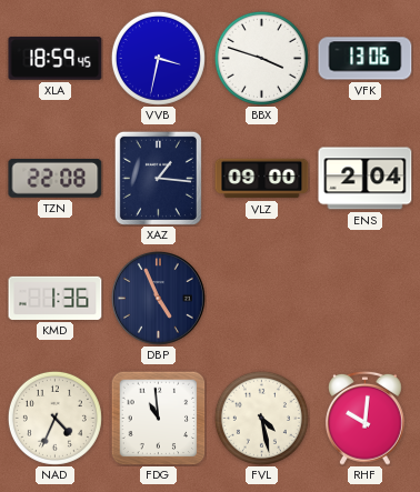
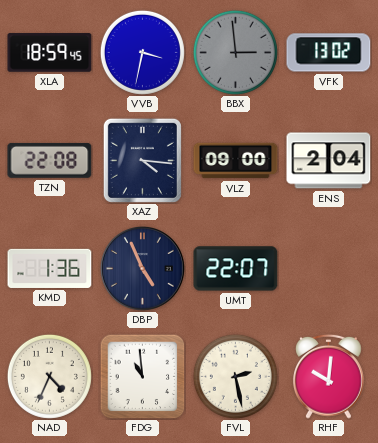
BBX: 3:48 -> 2:59
BBX dial: white -> grey
VFK: 13:06 -> 13:02
XAZ: 1:16 -> 4:16
UMT: none -> 22:07
FVL: 4:28 -> 2:28
